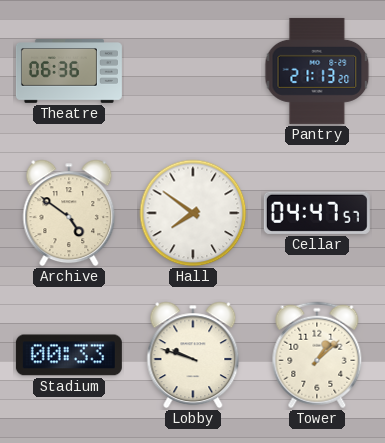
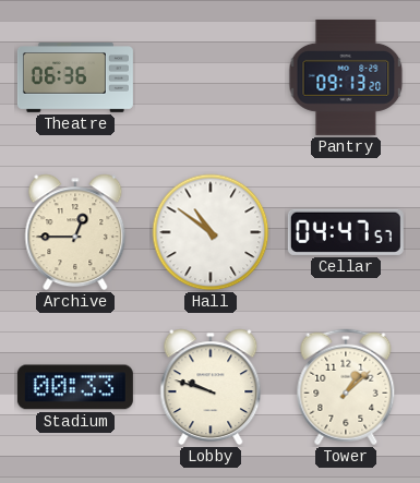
Pantry: 21:13 -> 09:13
Archive: 4:51 -> 12:45
Hall: 7:51 -> 10:51
